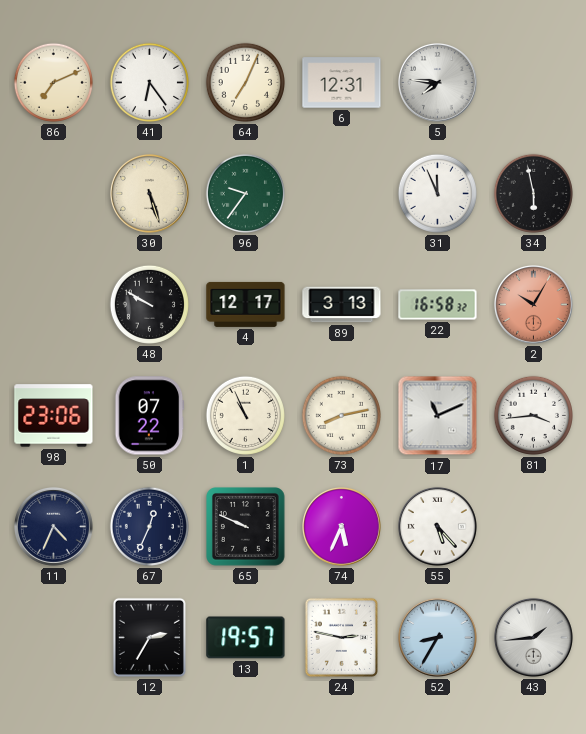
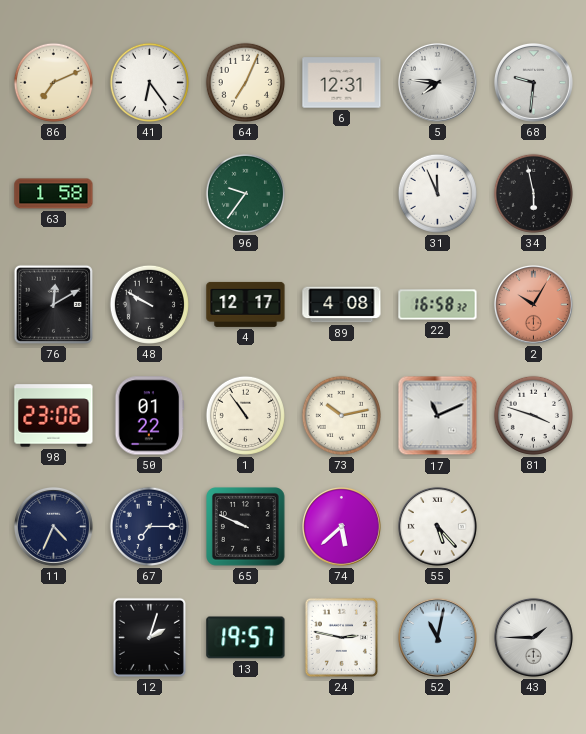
68: none -> 9:31
63: none -> 1:58
30: 5:27 -> none
76: none -> 12:10
89: 3:13 -> 4:08
50: 07:22 -> 01:22
1: 10:56 -> 10:54
73: 8:13 -> 10:13
81: 3:44 -> 3:48
67: 12:34 -> 7:15
74: 5:34 -> 5:38
12: 2:35 -> 2:03
52: 8:35 -> 11:02
43: 1:44 -> 1:45
